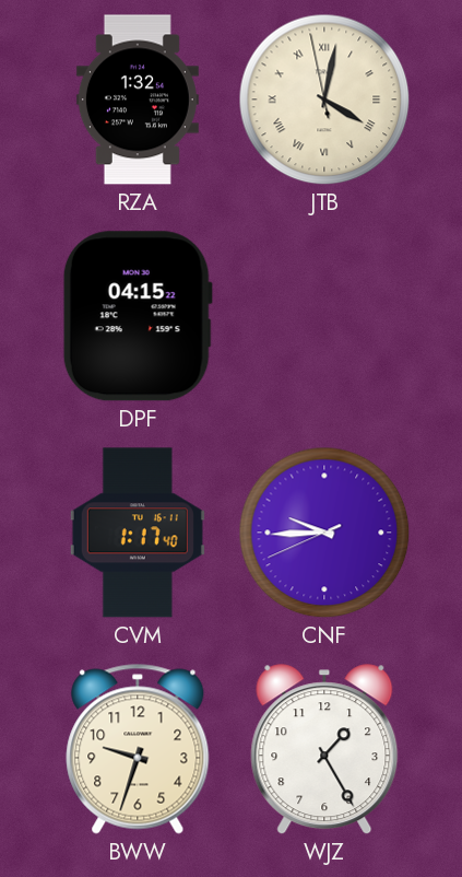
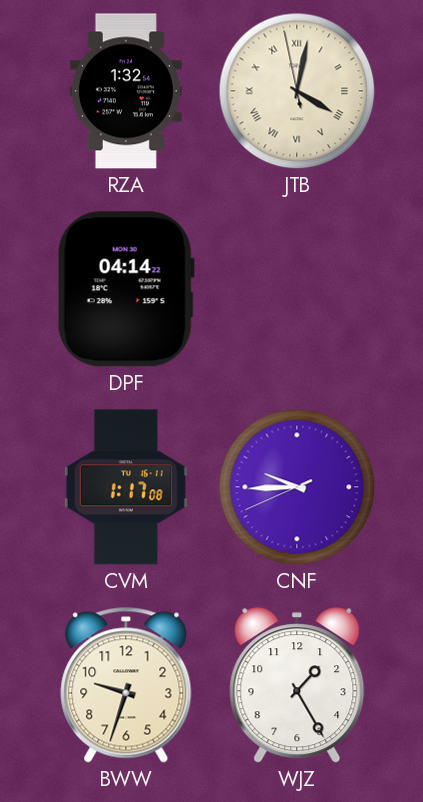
DPF: 04:15 -> 04:14
CVM: 1:17:40 -> 1:17:08
